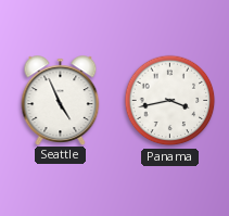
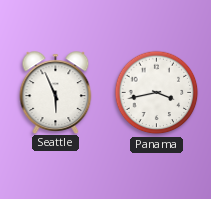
Seattle: 4:56 -> 5:56
